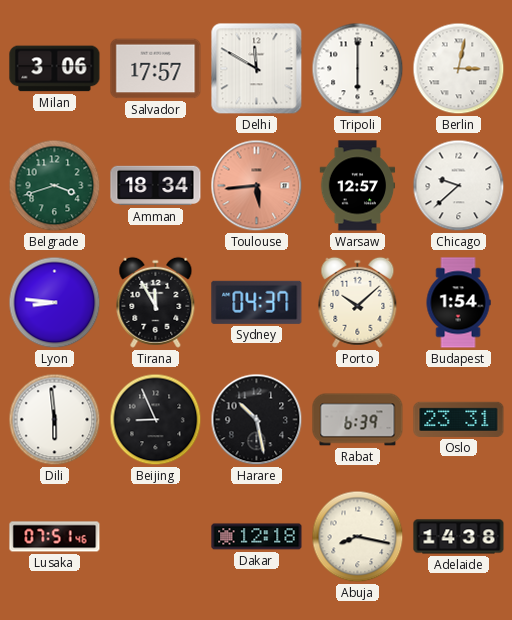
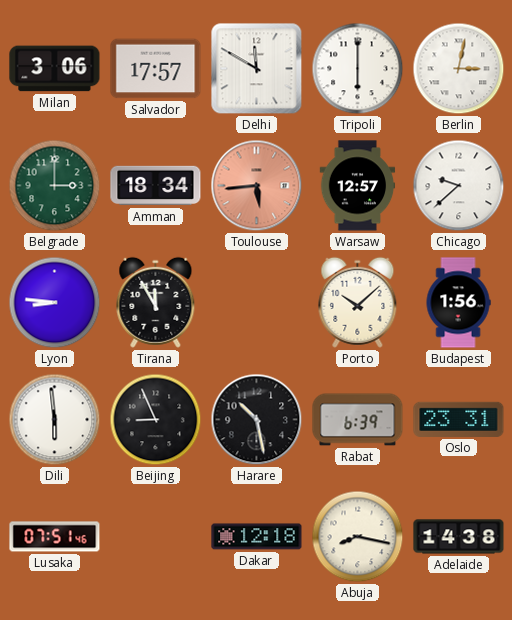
Belgrade: 3:42 -> 3:00
Sydney: 04:37 -> none
Budapest: 1:54 -> 1:56
